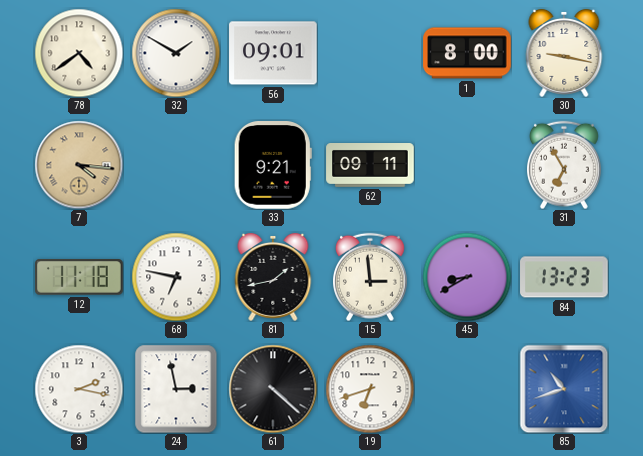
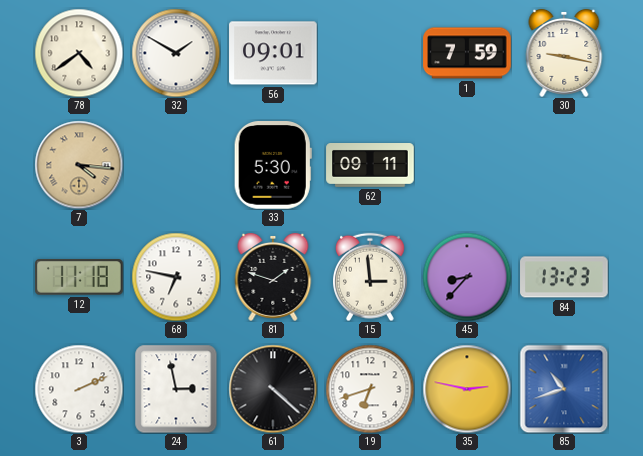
1: 8:00 -> 7:59
33: 9:21 -> 5:30
31: 6:55 -> none
81: 1:43 -> 1:48
45: 8:40 -> 8:37
3: 2:17 -> 2:11
35: none -> 2:47
